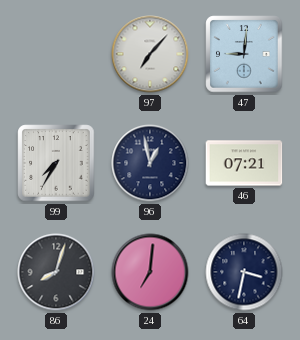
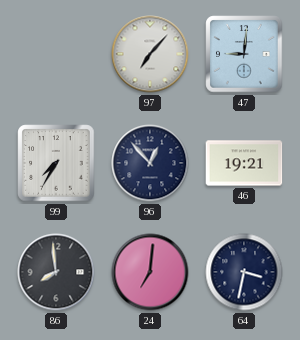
96: 12:58 -> 12:53
46: 07:21 -> 19:21
86: 8:03 -> 7:59
